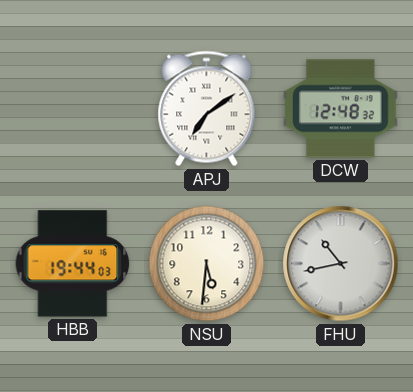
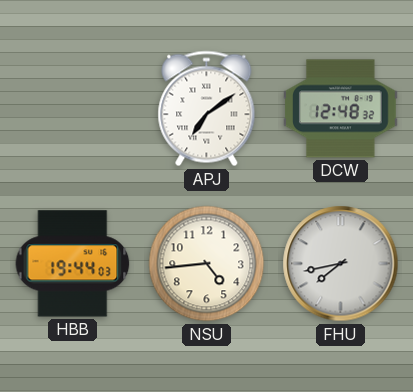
NSU: 5:31 -> 4:44
FHU: 10:43 -> 7:43
